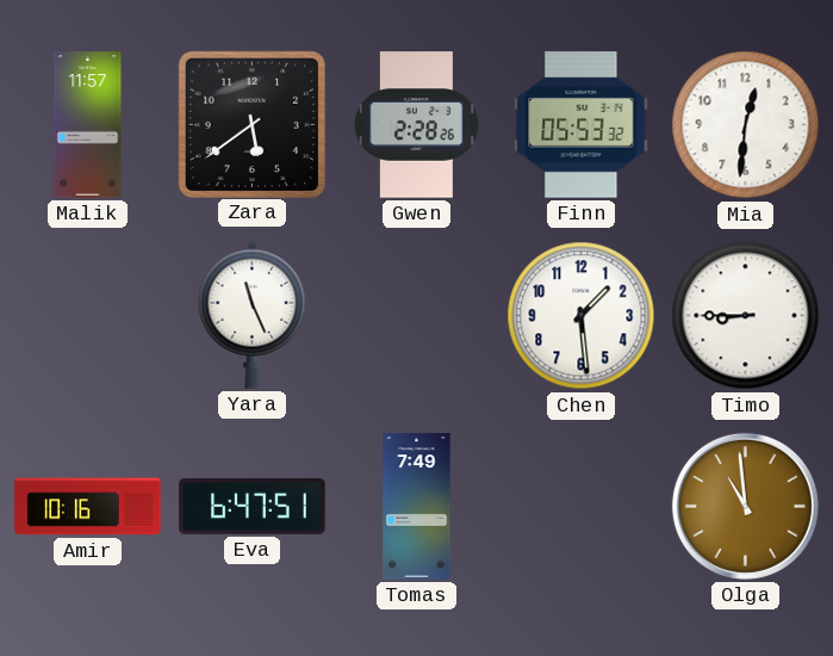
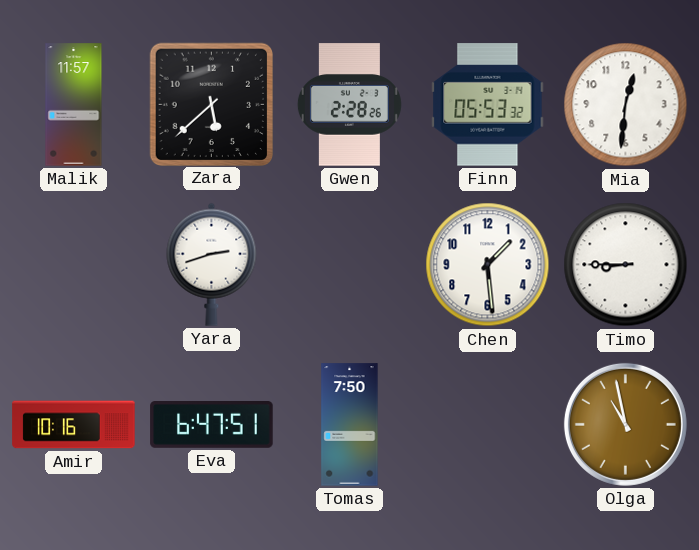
Zara: 5:39 -> 5:38
Yara: 11:26 -> 2:42
Tomas: 7:49 -> 7:50
Olga: 10:59 -> 10:58
